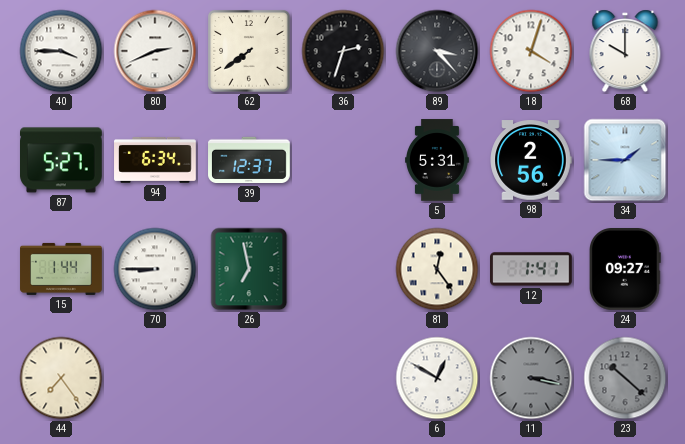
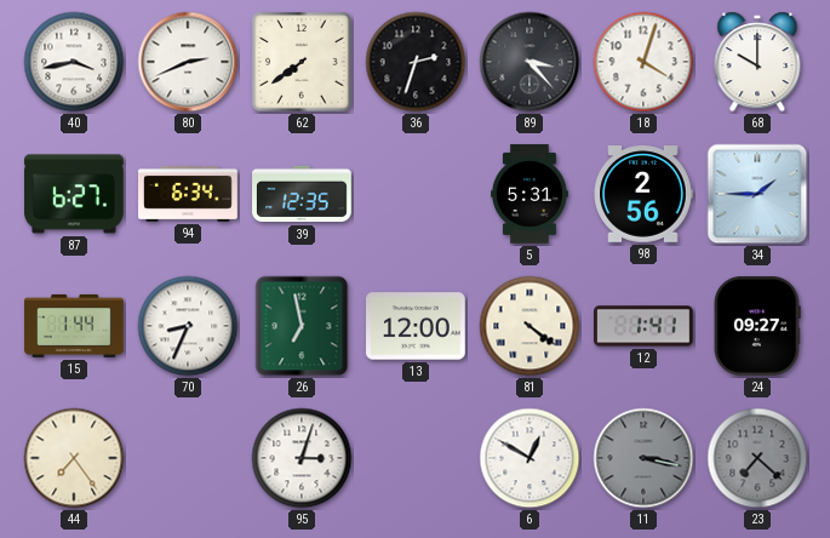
40: 3:45 -> 3:43
87: 5:27 -> 6:27
39: 12:37 -> 12:35
70: 8:45 -> 8:34
13: none -> 12:00
81: 12:24 -> 4:21
95: none -> 3:03
23: 10:22 -> 7:22
